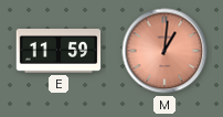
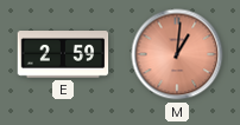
E: 11:59 -> 2:59
